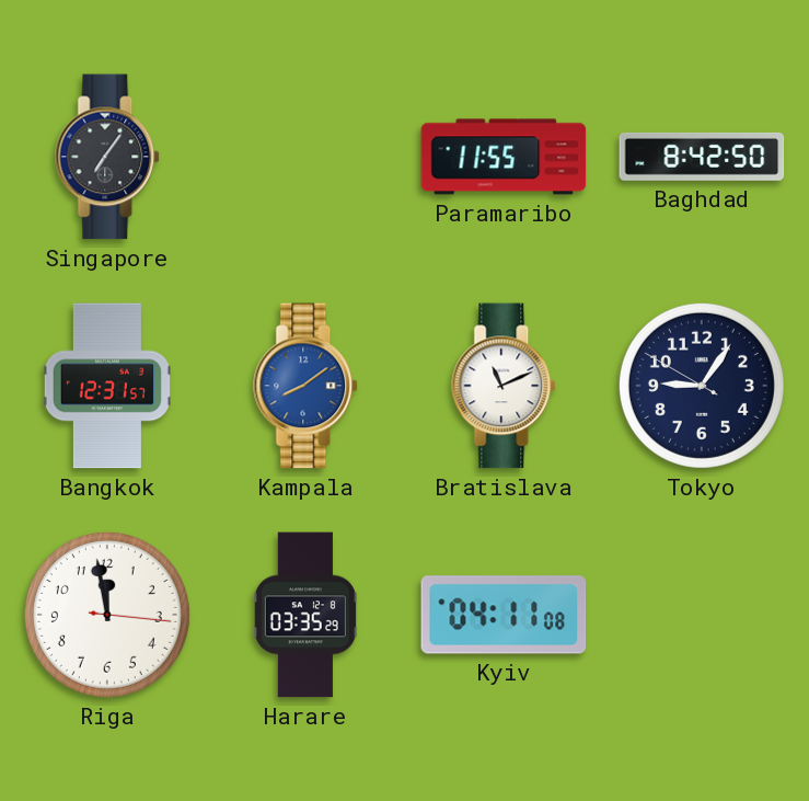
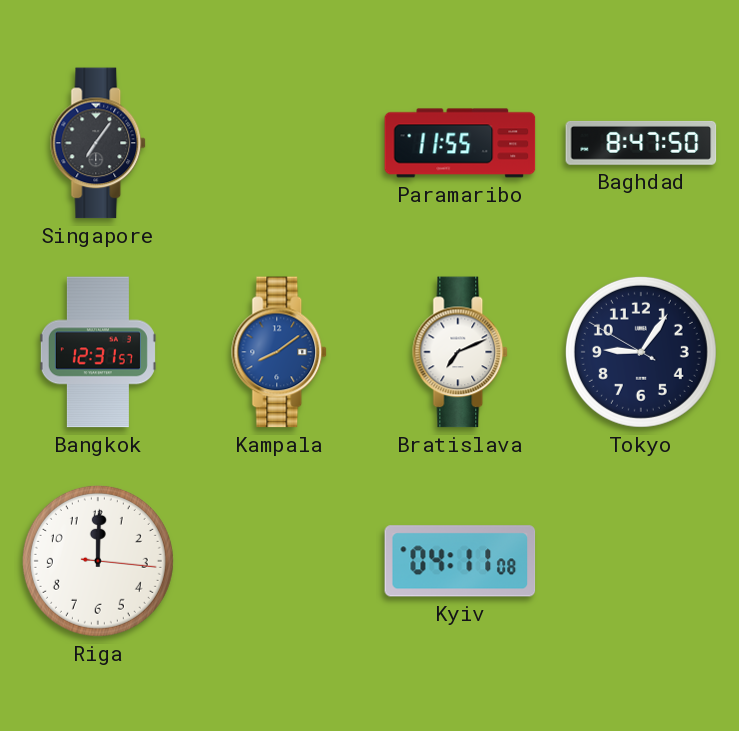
Baghdad: 8:42 -> 8:47
Bratislava: 11:11 -> 7:11
Riga: 11:58 -> 12:00
Harare: 03:35 -> none
